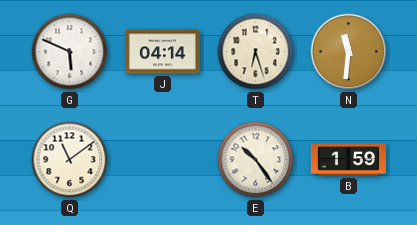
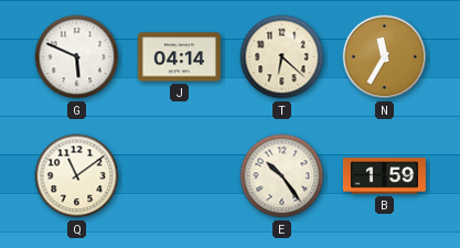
T: 6:27 -> 6:22
N: 11:31 -> 11:35
